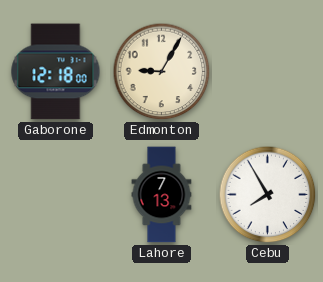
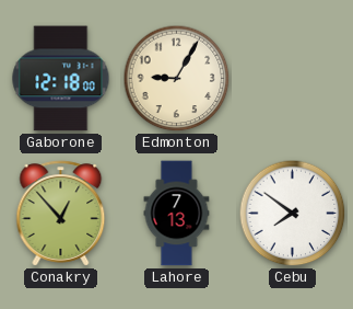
Conakry: none -> 12:53
Cebu: 7:55 -> 7:51
